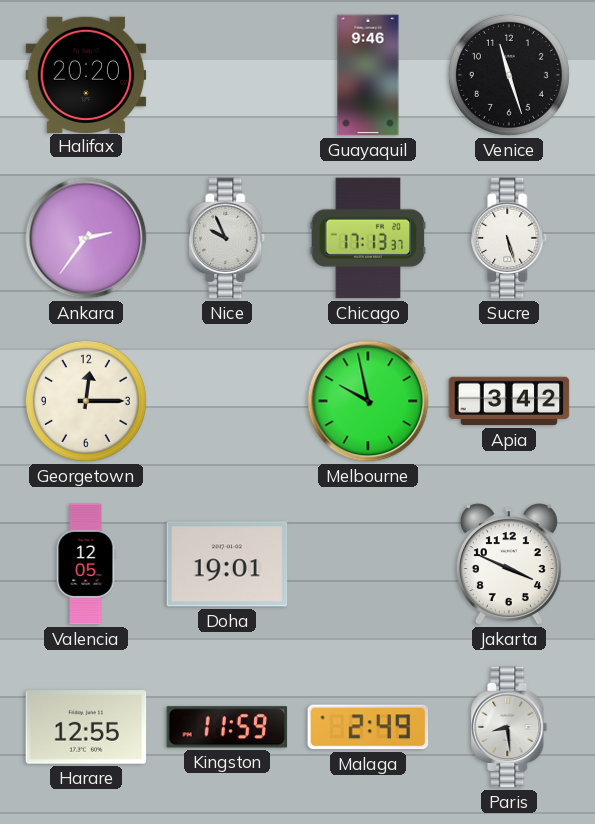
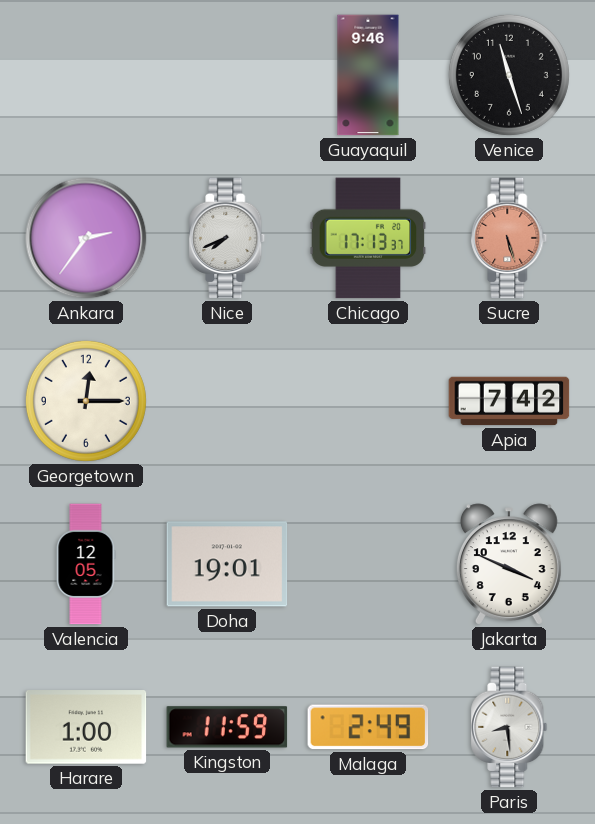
Halifax: 20:20 -> none
Nice: 9:56 -> 7:41
Sucre dial: white -> salmon
Melbourne: 9:58 -> none
Apia: 3:42 -> 7:42
Harare: 12:55 -> 1:00
